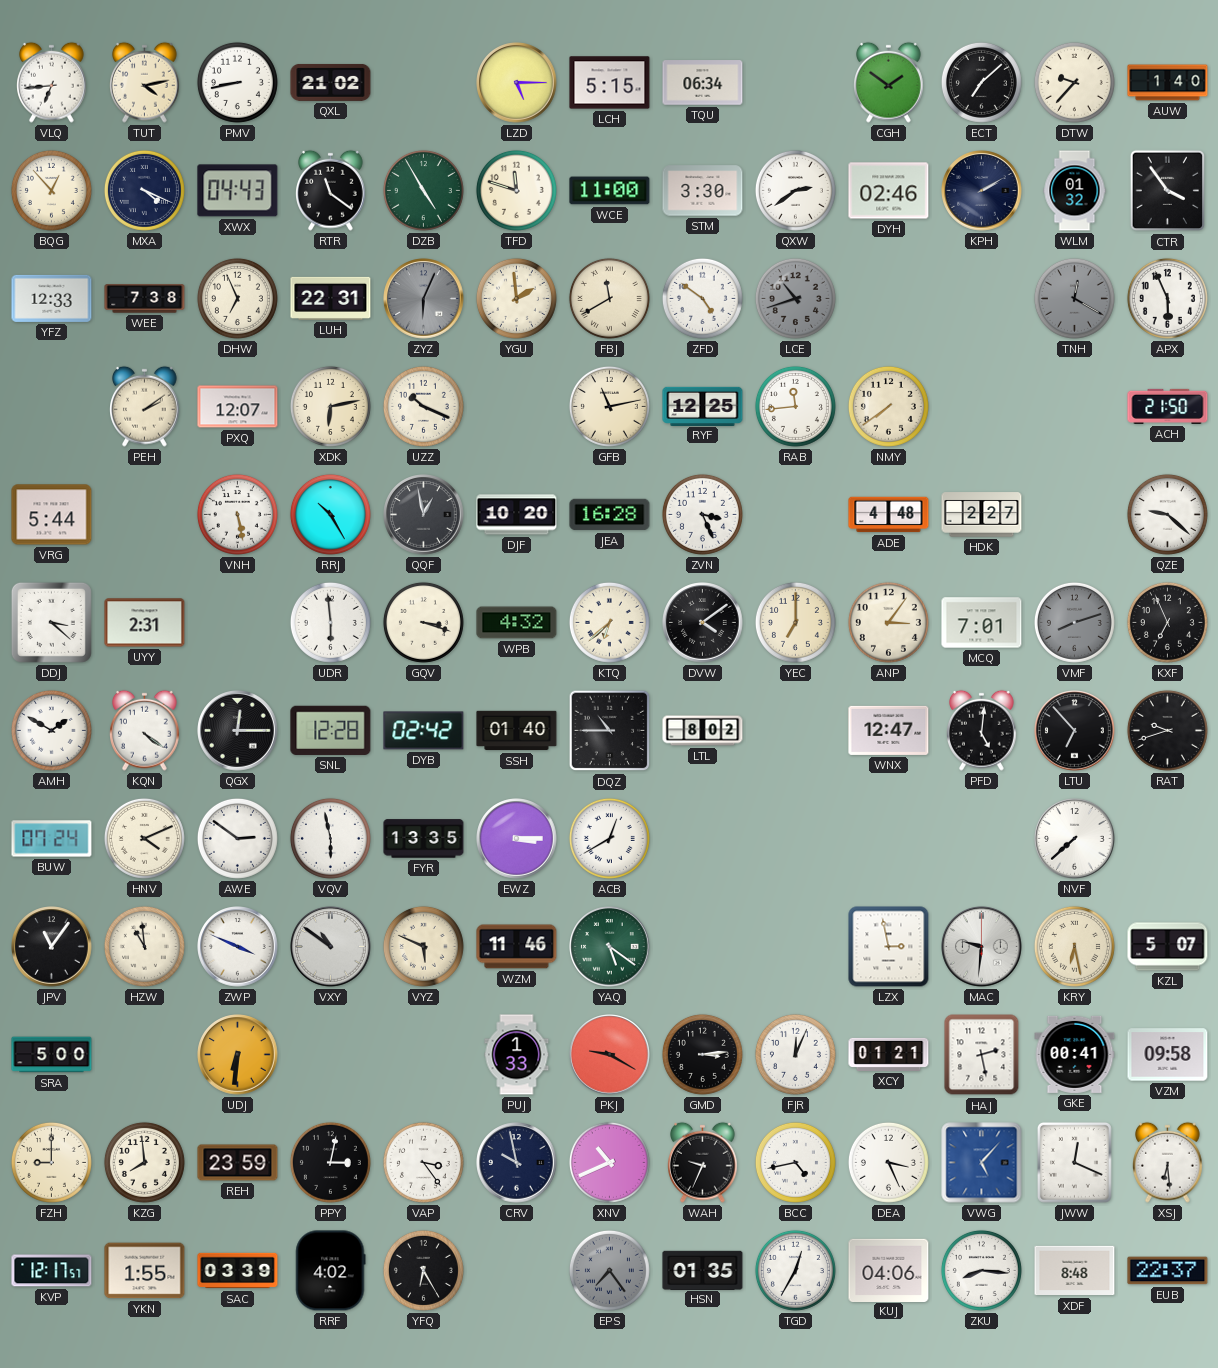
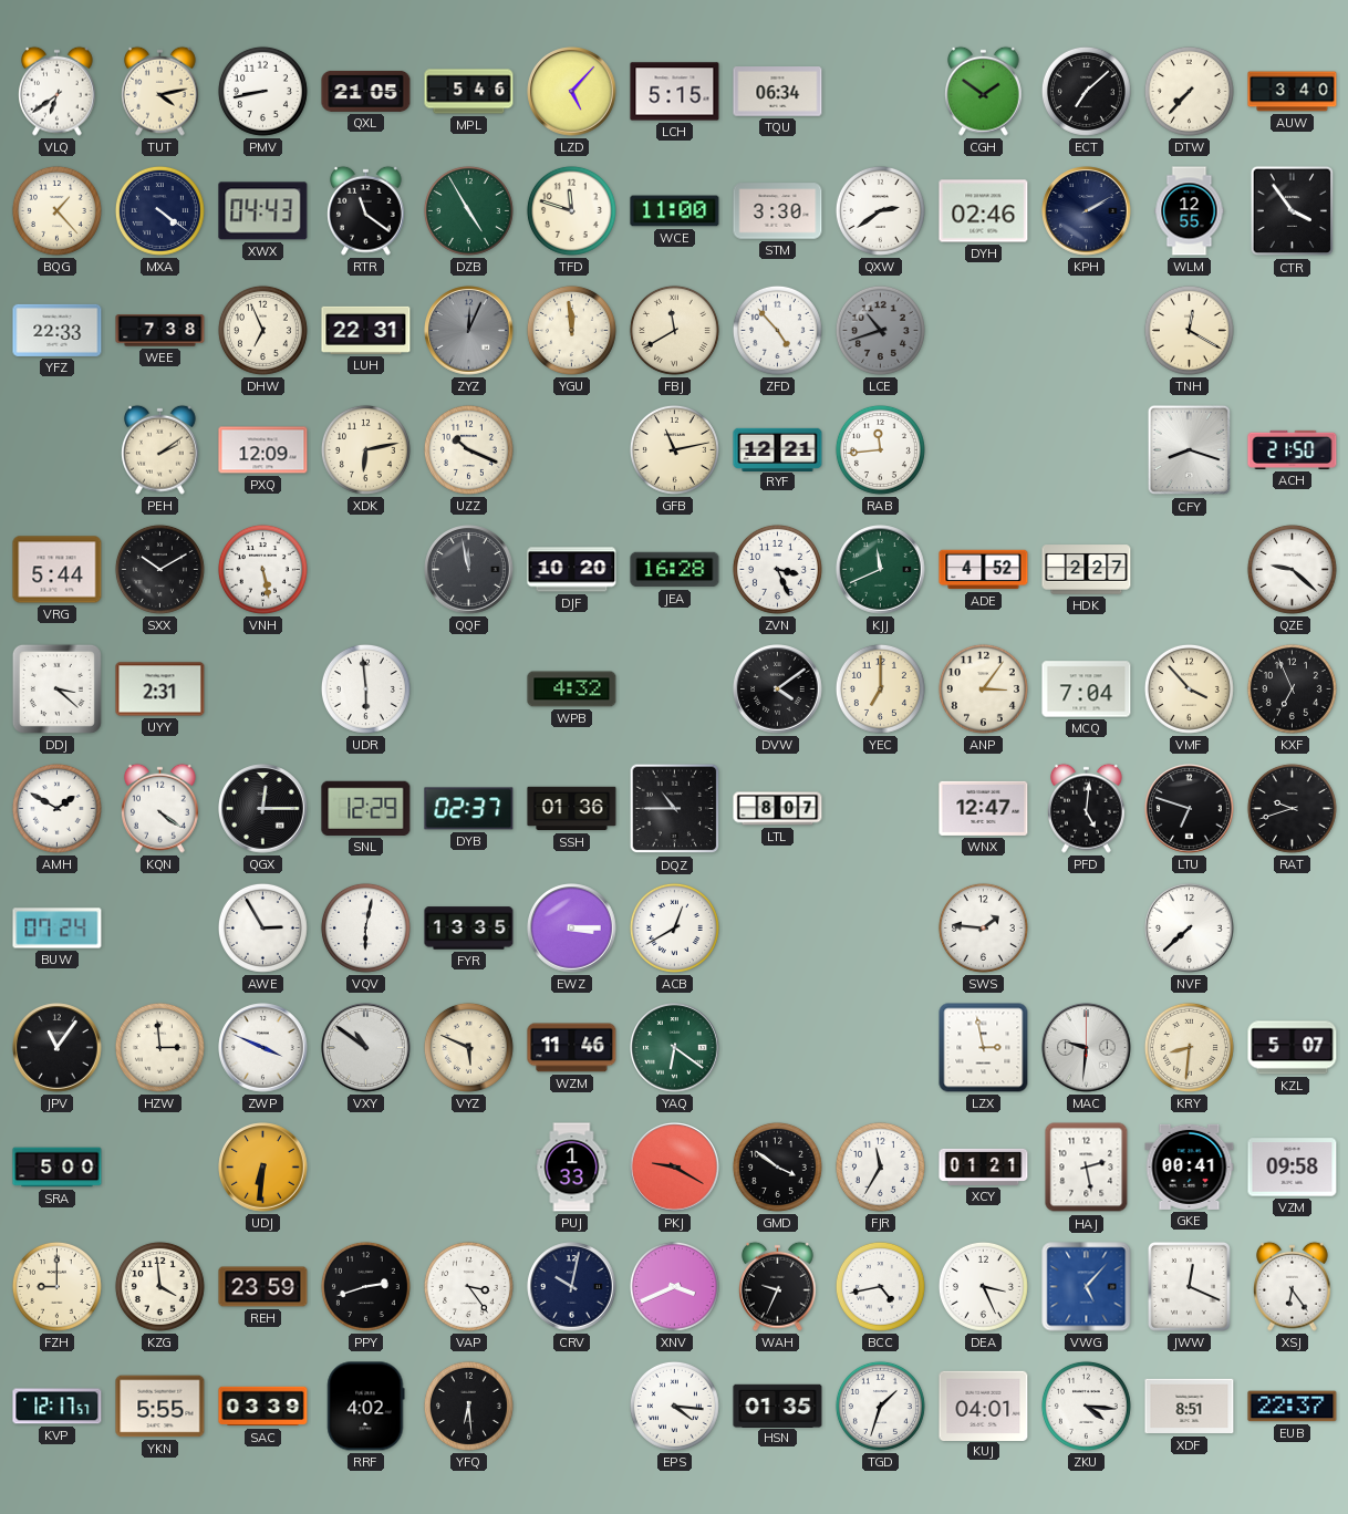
VLQ: 6:44 -> 6:39
QXL: 21:02 -> 21:05
MPL: none -> 5:46
LZD: 5:15 -> 5:07
DTW: 9:37 -> 7:37
AUW: 1:40 -> 3:40
BQG: 12:53 -> 1:23
MXA: 4:19 -> 4:21
WLM: 01:32 -> 12:55
YFZ: 12:33 -> 22:33
ZYZ: 6:04 -> 12:04
YGU: 1:59 -> 11:59
ZFD: 4:51 -> 4:53
TNH dial: grey -> cream
APX: 5:56 -> none
PXQ: 12:07 -> 12:09
RYF: 12:25 -> 12:21
NMY: 7:39 -> none
CFY: none -> 8:18
SXX: none -> 10:10
RRJ: 10:25 -> none
QQF: 12:58 -> 11:58
KJJ: none -> 11:41
ADE: 4:48 -> 4:52
GQV: 3:18 -> none
KTQ: 6:38 -> none
MCQ: 7:01 -> 7:04
VMF: 8:12 -> 3:53
VMF dial: grey -> cream
SNL: 12:28 -> 12:29
DYB: 02:42 -> 02:37
SSH: 01:40 -> 01:36
LTL: 8:02 -> 8:07
LTU: 6:53 -> 6:48
HNV: 4:11 -> none
AWE: 2:51 -> 2:55
VQV: 5:58 -> 6:02
SWS: none -> 1:46
HZW: 10:59 -> 2:59
YAQ: 5:21 -> 6:21
KRY: 6:28 -> 8:31
GMD: 3:14 -> 3:51
FJR: 12:04 -> 11:35
KZG: 7:59 -> 3:59
PPY: 3:02 -> 2:42
CRV: 9:58 -> 10:02
XNV: 10:41 -> 3:41
XSJ: 6:29 -> 6:24
YKN: 1:55 -> 5:55
YFQ: 6:25 -> 6:29
EPS: 7:24 -> 4:16
EPS dial: grey -> white
TGD: 12:35 -> 1:33
KUJ: 04:06 -> 04:01
ZKU: 8:16 -> 4:16
XDF: 8:48 -> 8:51
